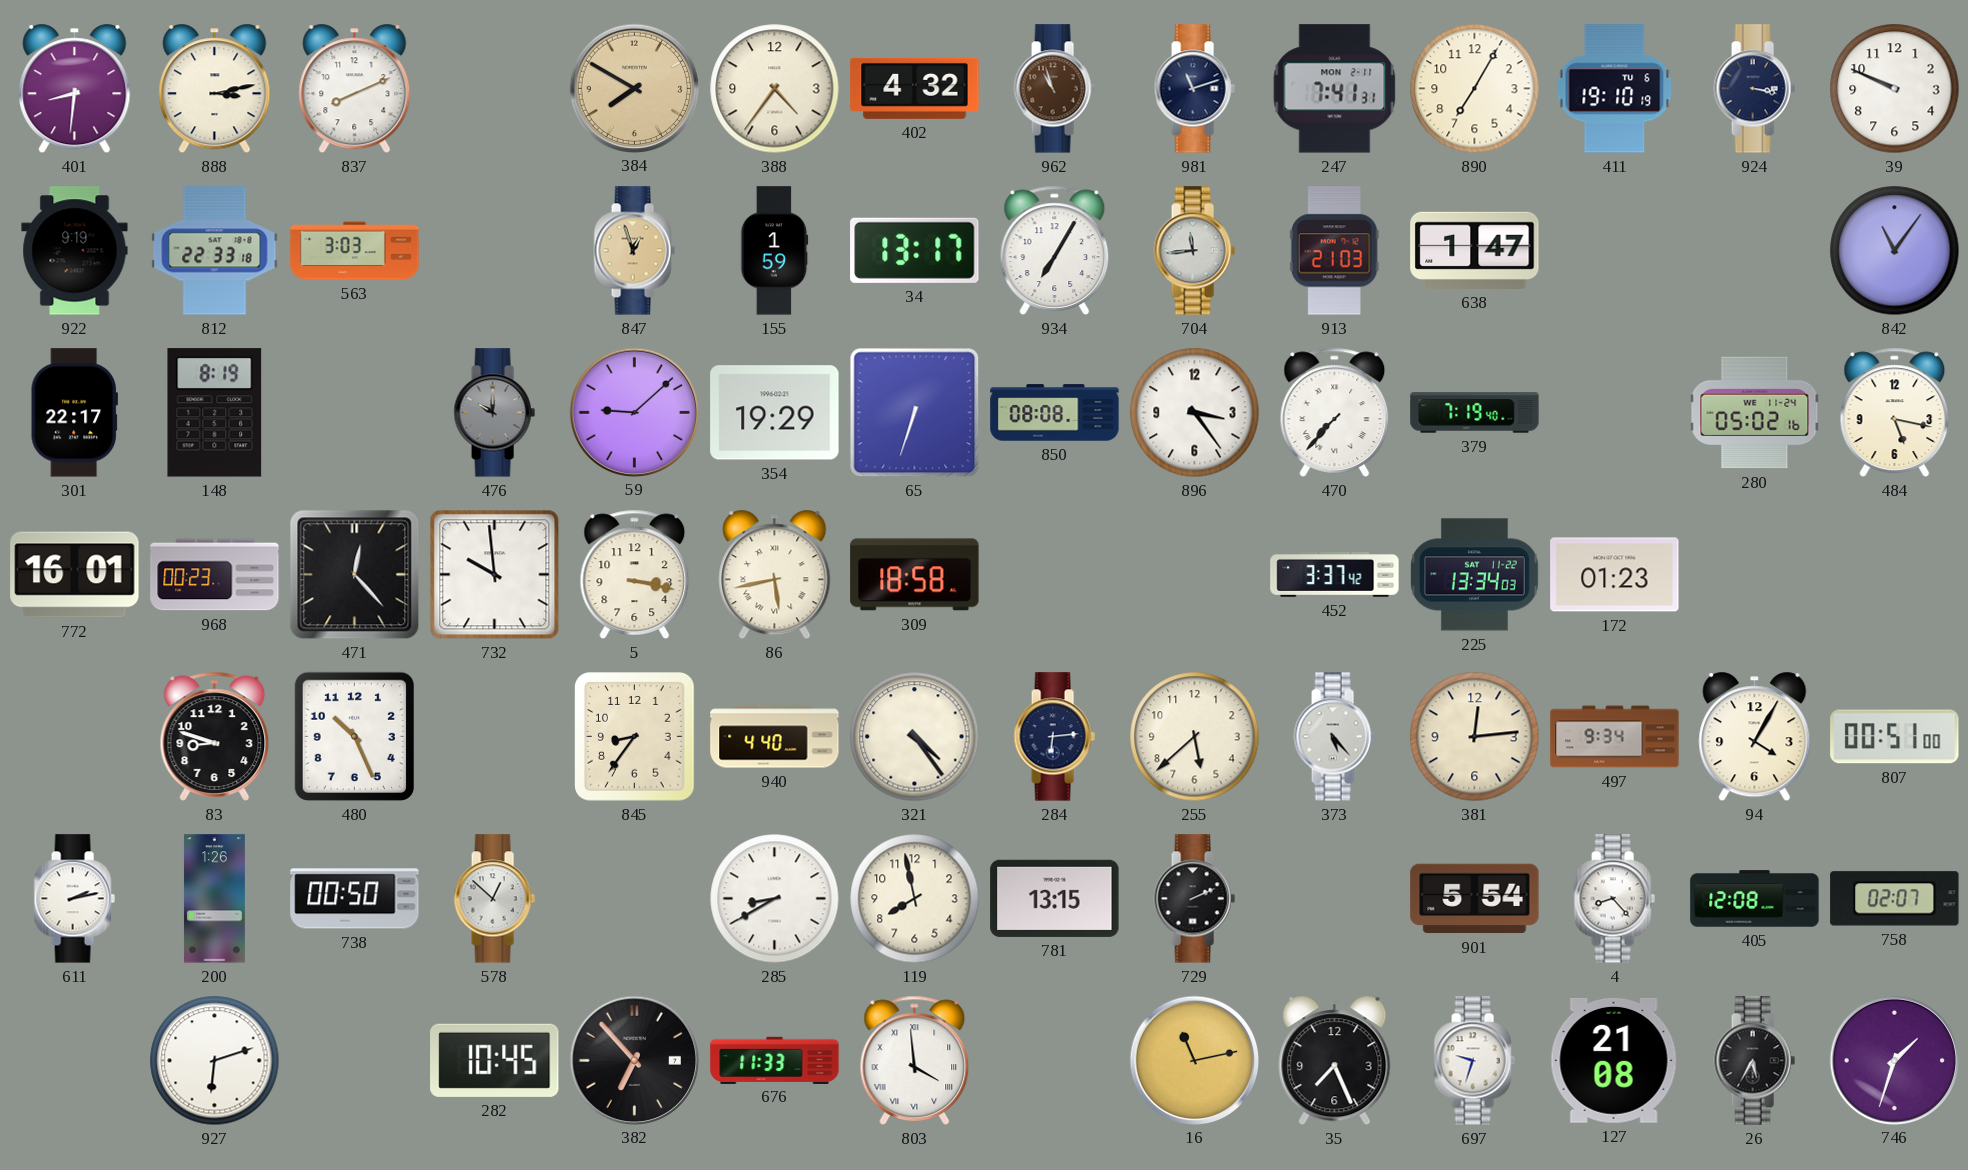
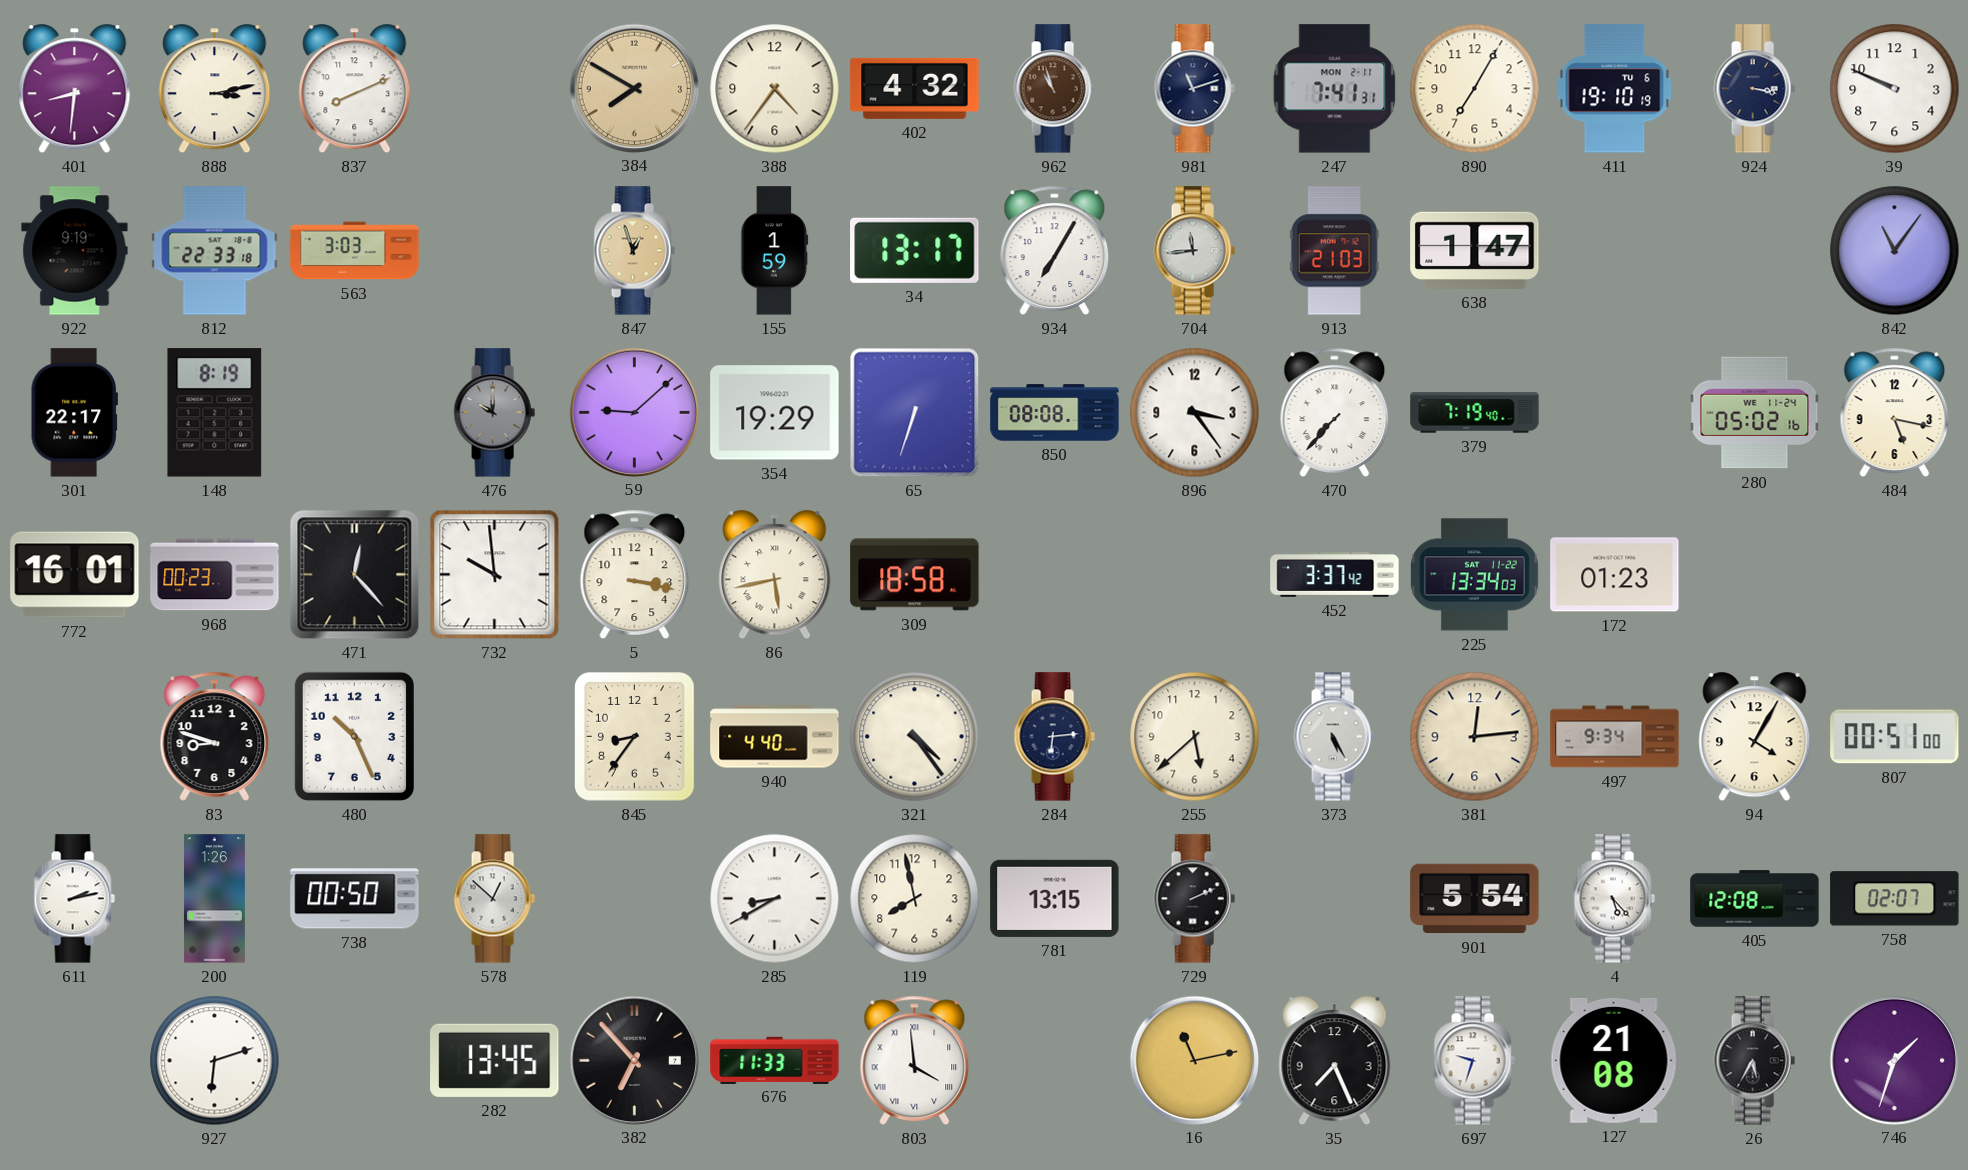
373: 5:23 -> 5:25
4: 8:23 -> 5:23
282: 10:45 -> 13:45
